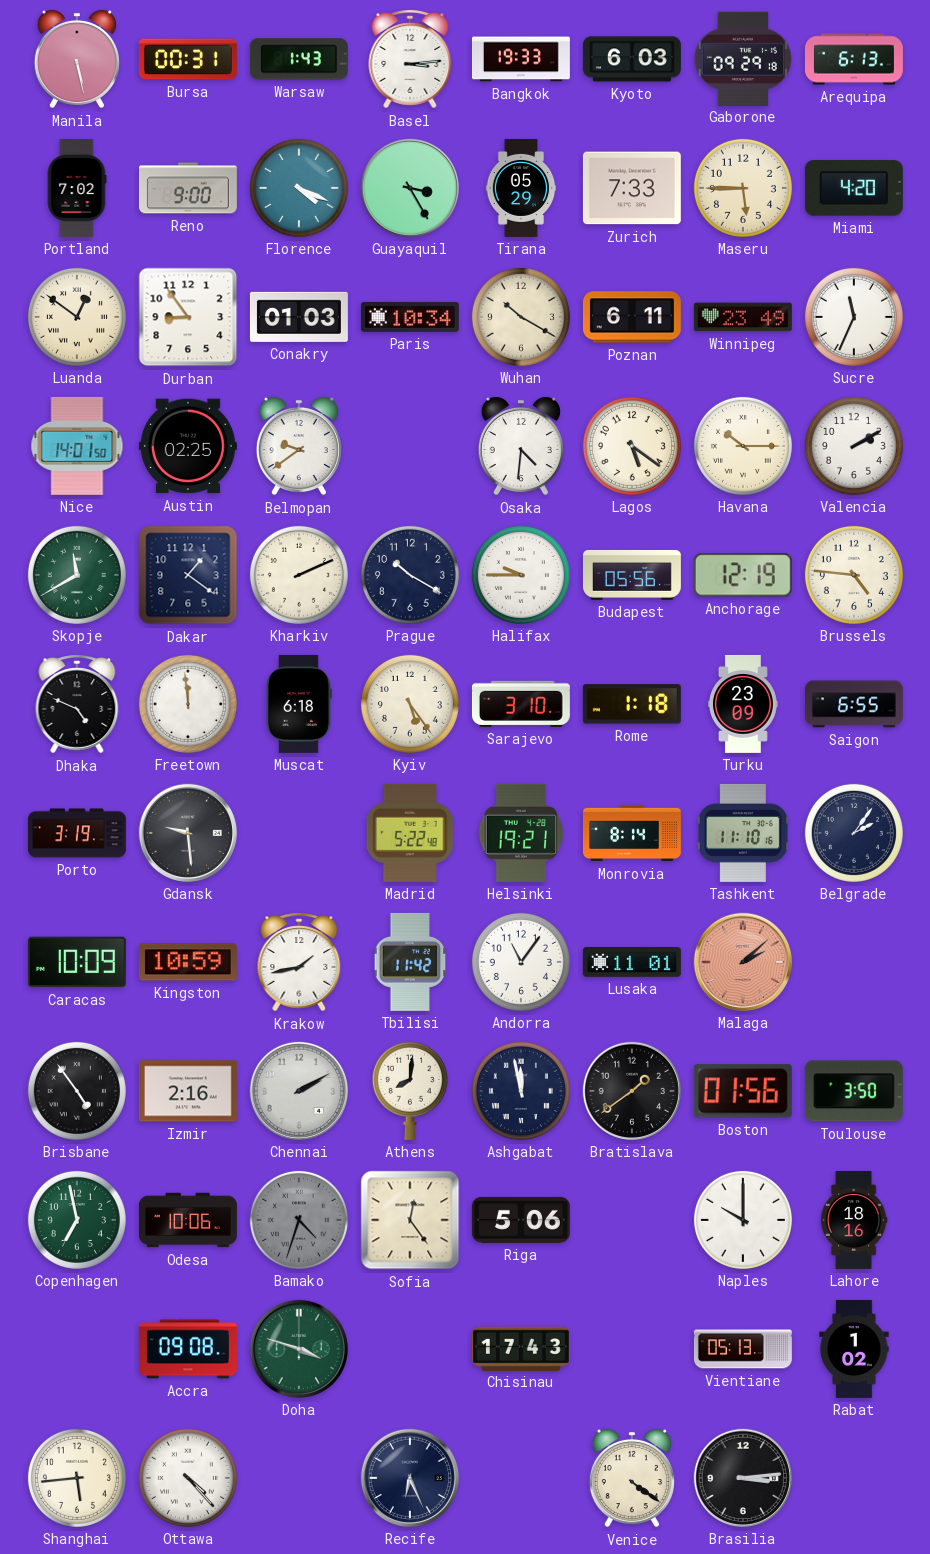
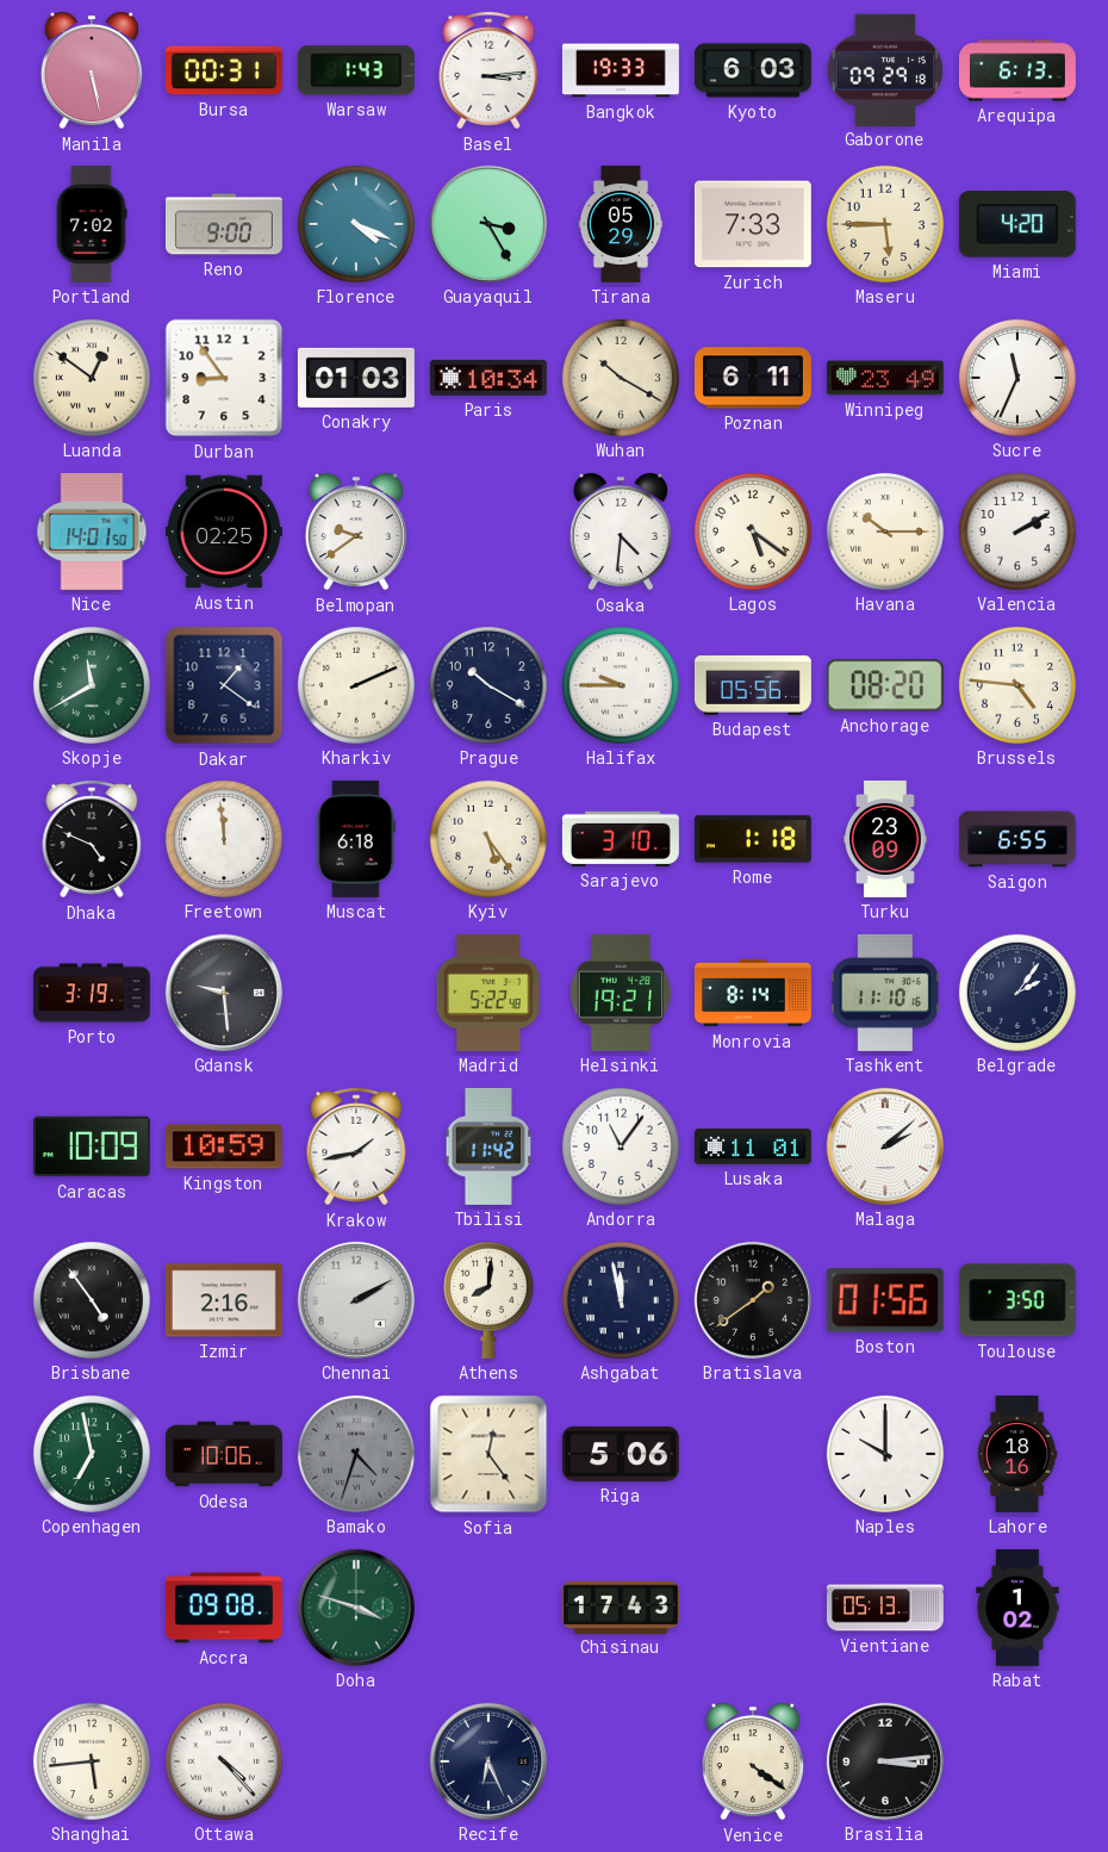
Anchorage: 12:19 -> 08:20
Malaga dial: salmon -> white
